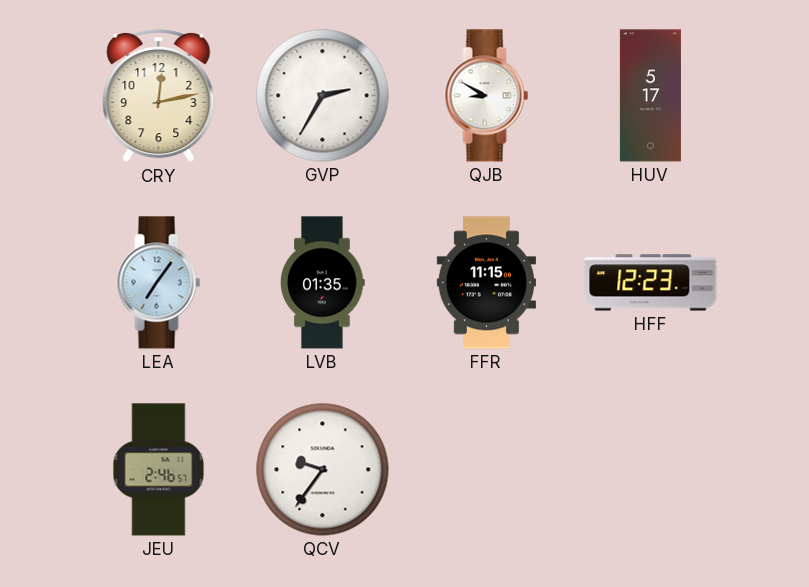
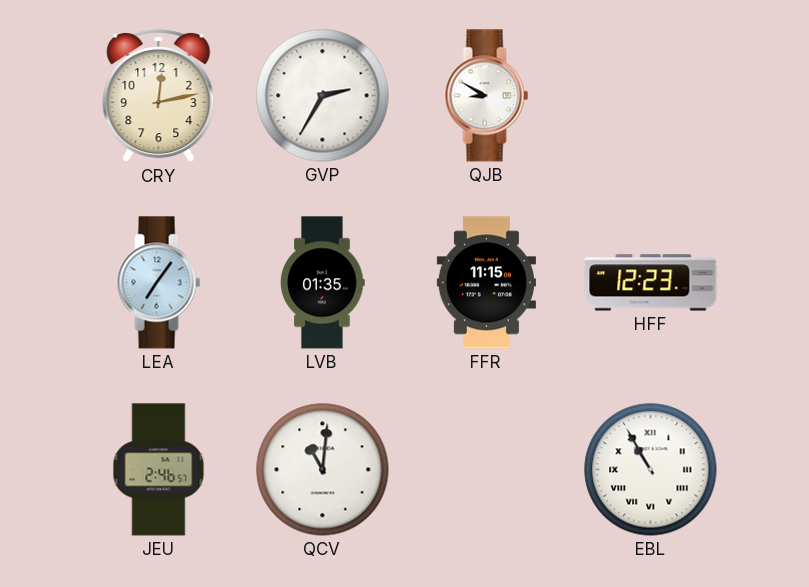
HUV: 5:17 -> none
QCV: 9:36 -> 11:01
EBL: none -> 10:55
